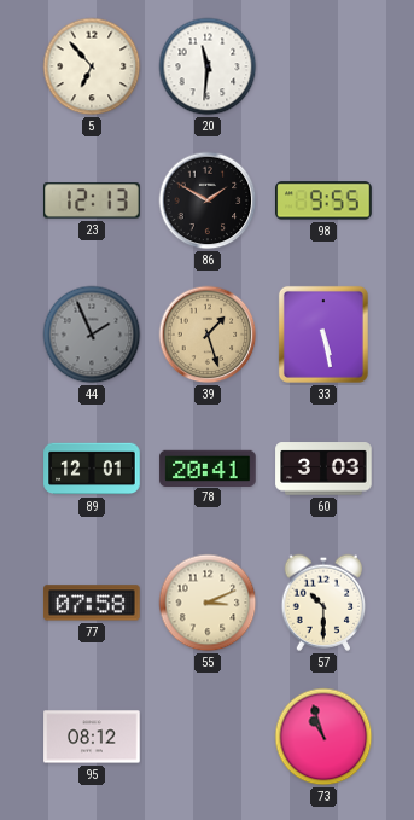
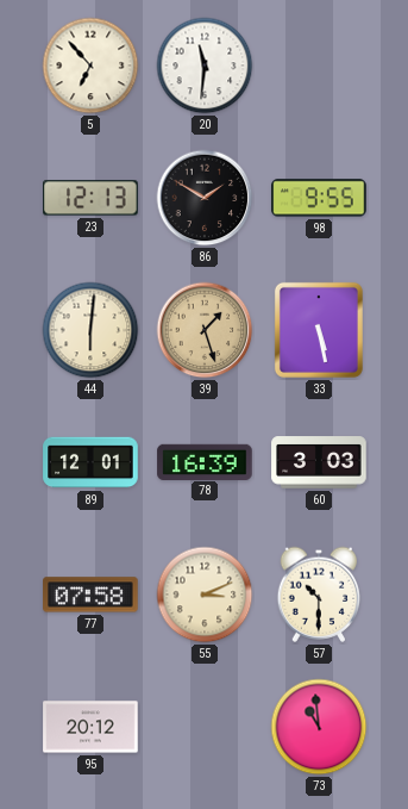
44: 1:56 -> 6:01
44 dial: grey -> cream
78: 20:41 -> 16:39
95: 08:12 -> 20:12
73: 10:57 -> 10:59
